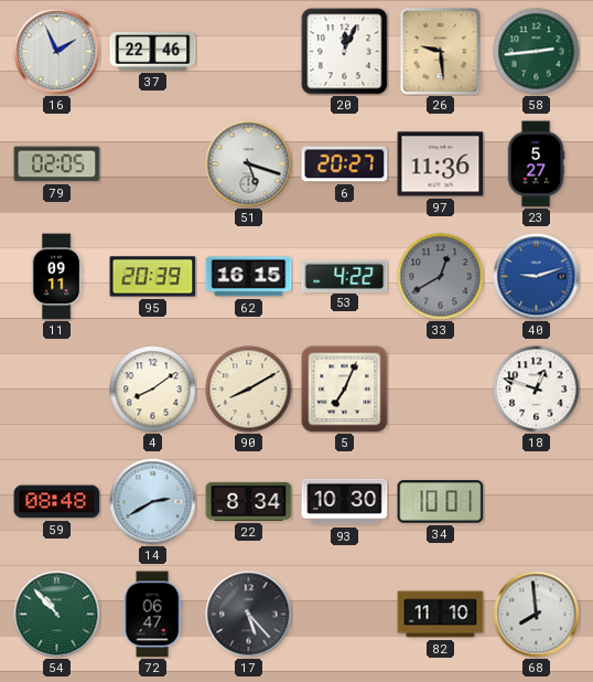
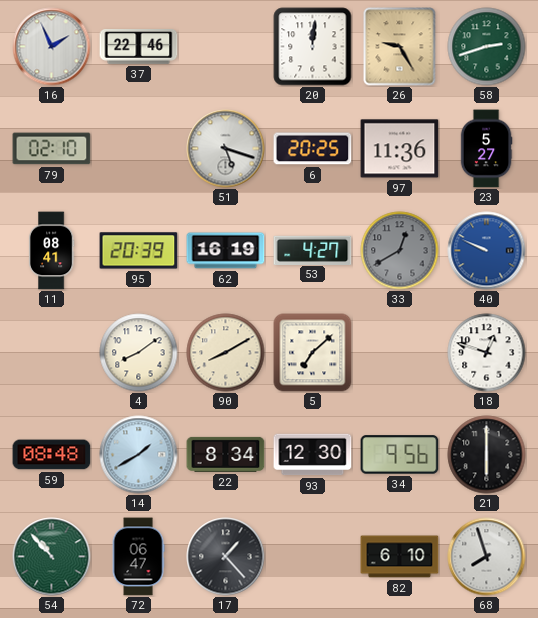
20: 12:04 -> 12:01
26: 9:29 -> 9:25
58: 2:44 -> 2:42
79: 02:05 -> 02:10
6: 20:27 -> 20:25
11: 09:11 -> 08:41
62: 16:15 -> 16:19
53: 4:22 -> 4:27
40: 9:12 -> 9:49
5: 7:04 -> 7:08
14: 2:40 -> 1:40
93: 10:30 -> 12:30
34: 10:01 -> 9:56
21: none -> 6:00
17: 5:23 -> 1:23
82: 11:10 -> 6:10
68: 7:59 -> 7:57
